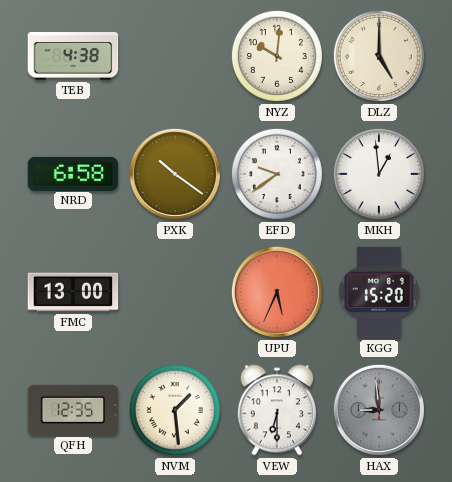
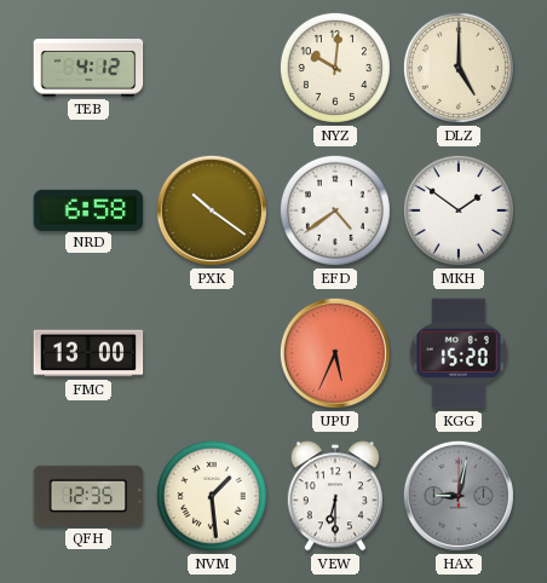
TEB: 4:38 -> 4:12
EFD: 9:39 -> 4:39
MKH: 12:59 -> 1:51
HAX: 8:59 -> 9:02
